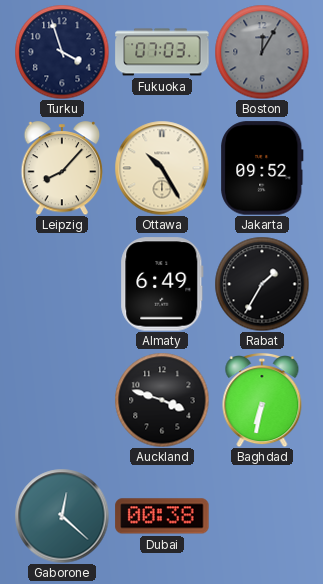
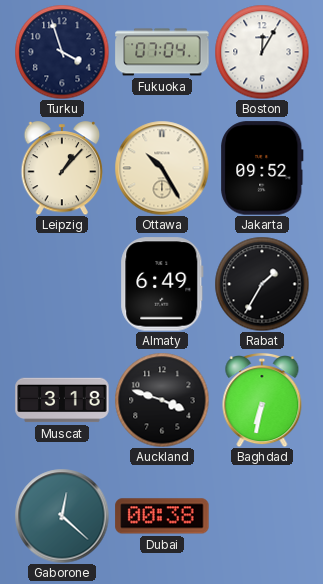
Fukuoka: 07:03 -> 07:04
Boston dial: grey -> white
Leipzig: 8:07 -> 1:07
Muscat: none -> 3:18
